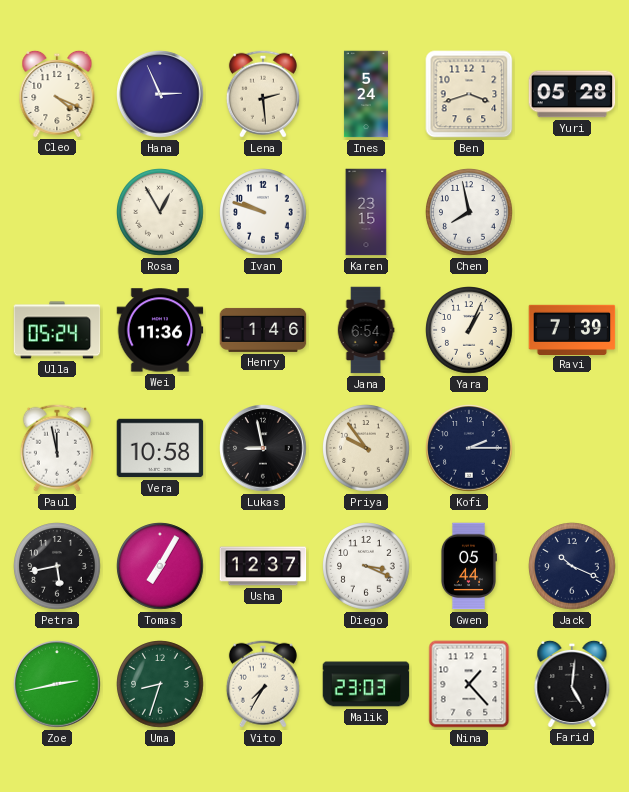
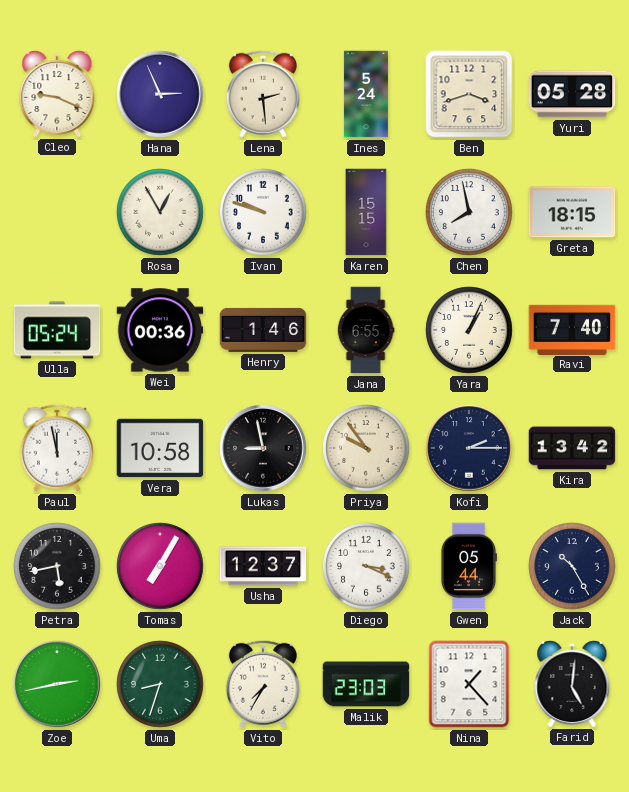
Cleo: 4:19 -> 9:19
Karen: 23:15 -> 15:15
Greta: none -> 18:15
Wei: 11:36 -> 00:36
Jana: 6:54 -> 6:55
Ravi: 7:39 -> 7:40
Kira: none -> 13:42
Jack: 10:19 -> 10:25
